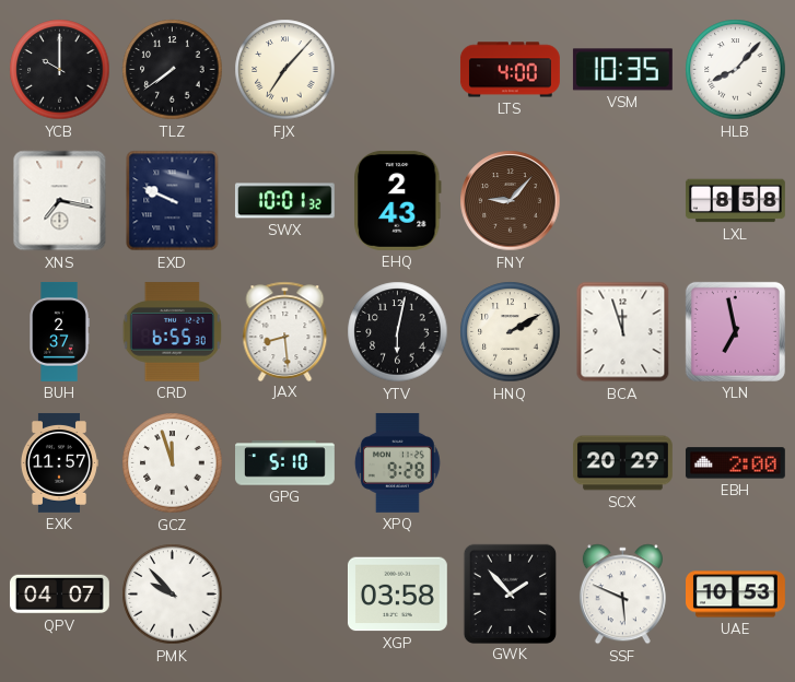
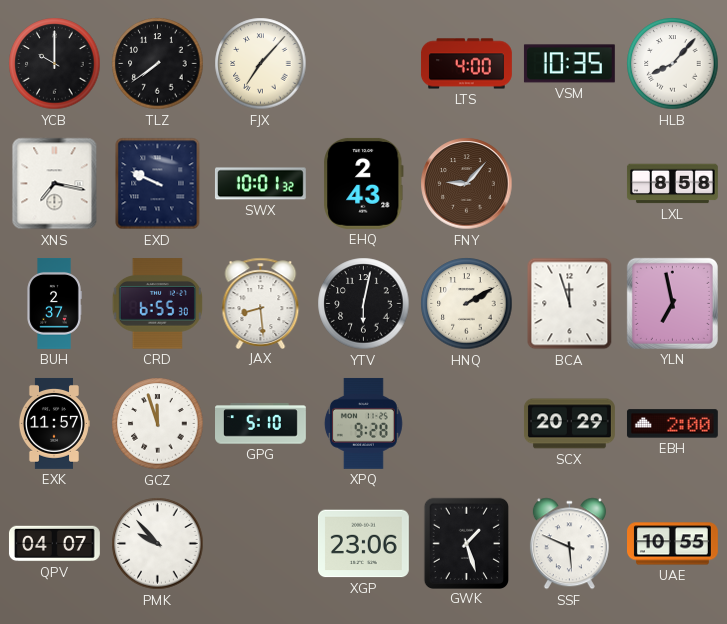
XGP: 03:58 -> 23:06
GWK: 1:53 -> 1:27
UAE: 10:53 -> 10:55
